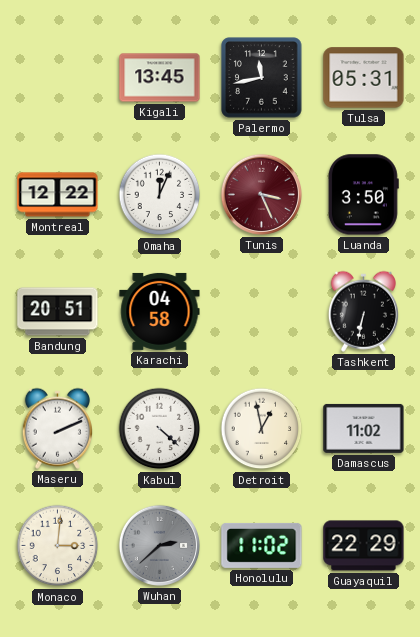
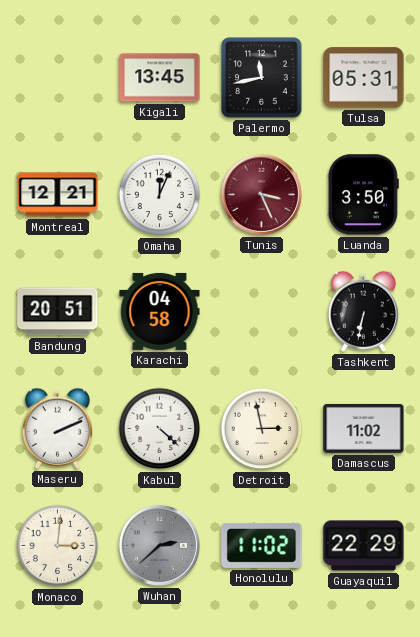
Montreal: 12:22 -> 12:21
Detroit: 12:58 -> 2:58
